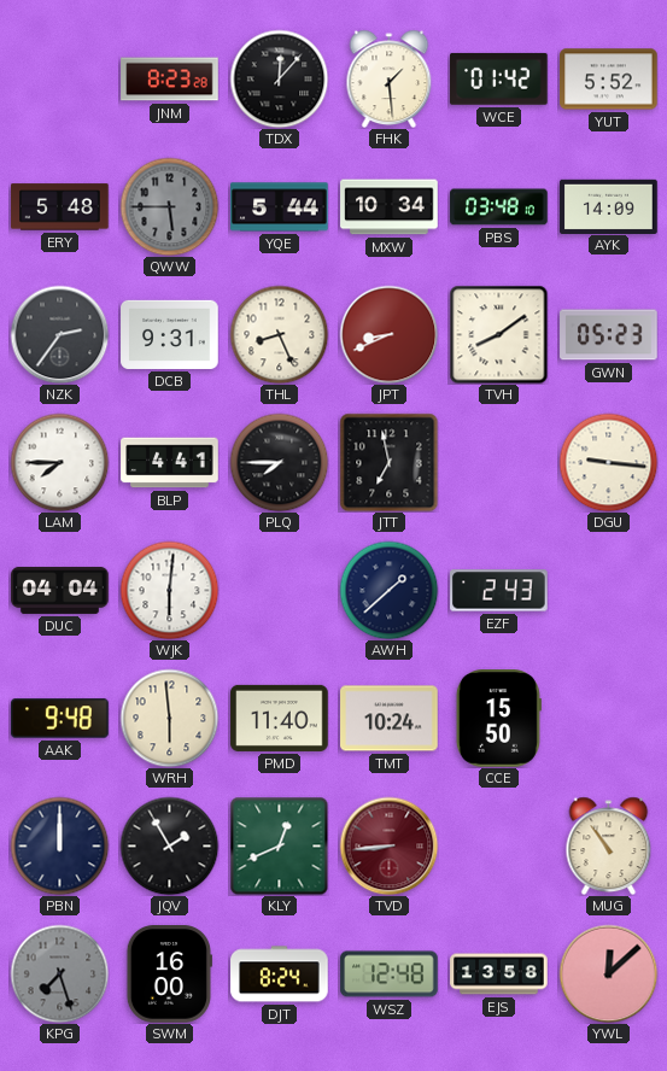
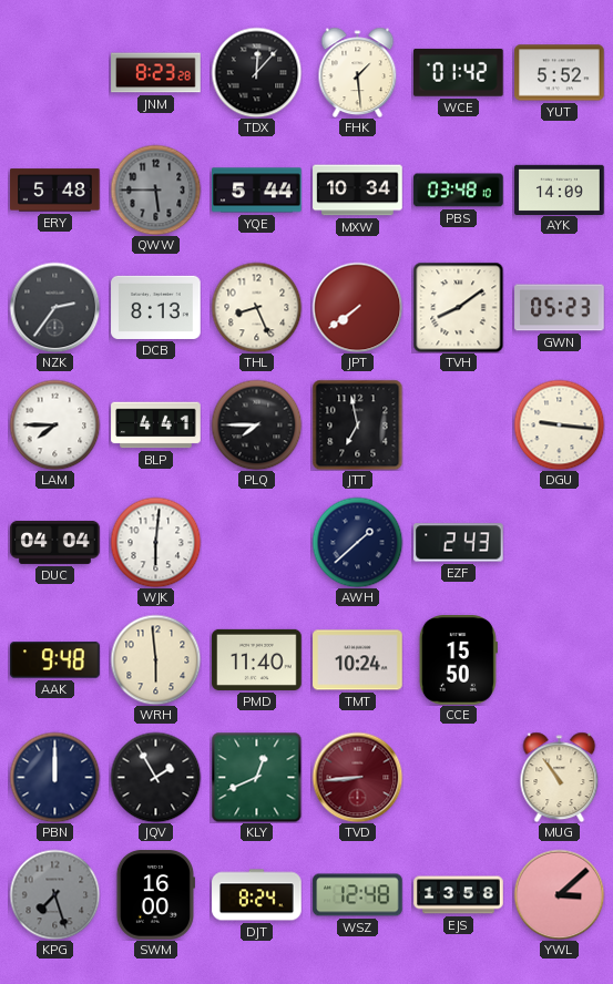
DCB: 9:31 -> 8:13
JPT: 8:41 -> 7:39
YWL: 12:08 -> 3:08
